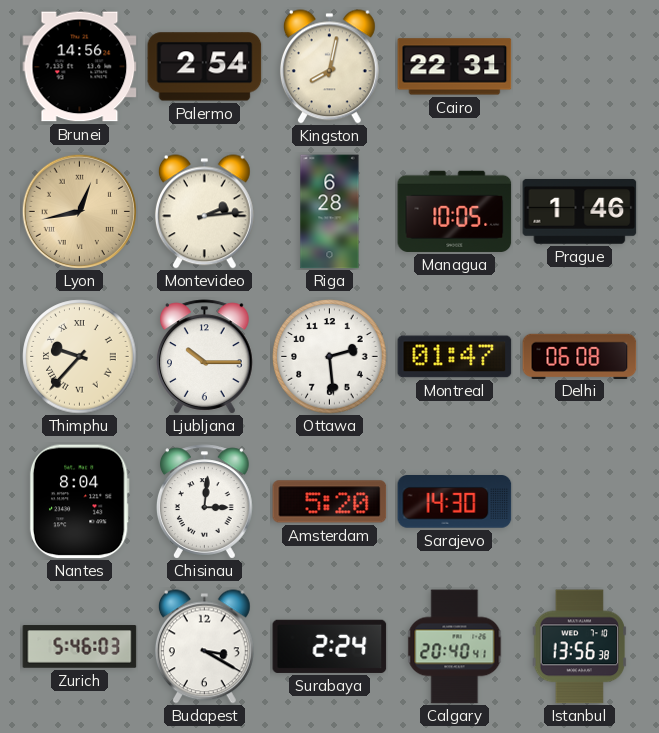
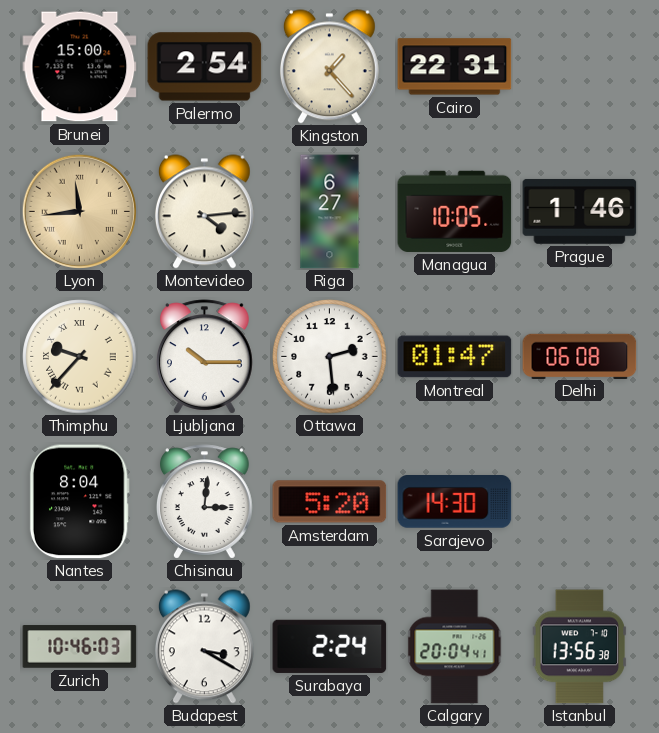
Brunei: 14:56 -> 15:00
Kingston: 8:02 -> 1:23
Lyon: 12:43 -> 11:44
Montevideo: 2:14 -> 4:14
Riga: 6:28 -> 6:27
Zurich: 5:46 -> 10:46
Calgary: 20:40 -> 20:04
